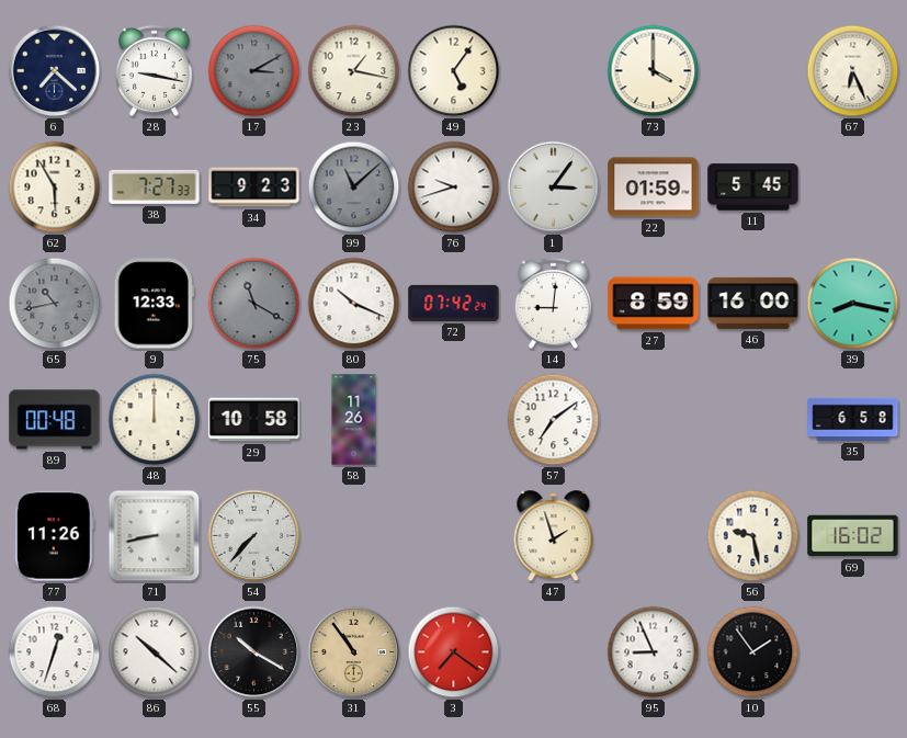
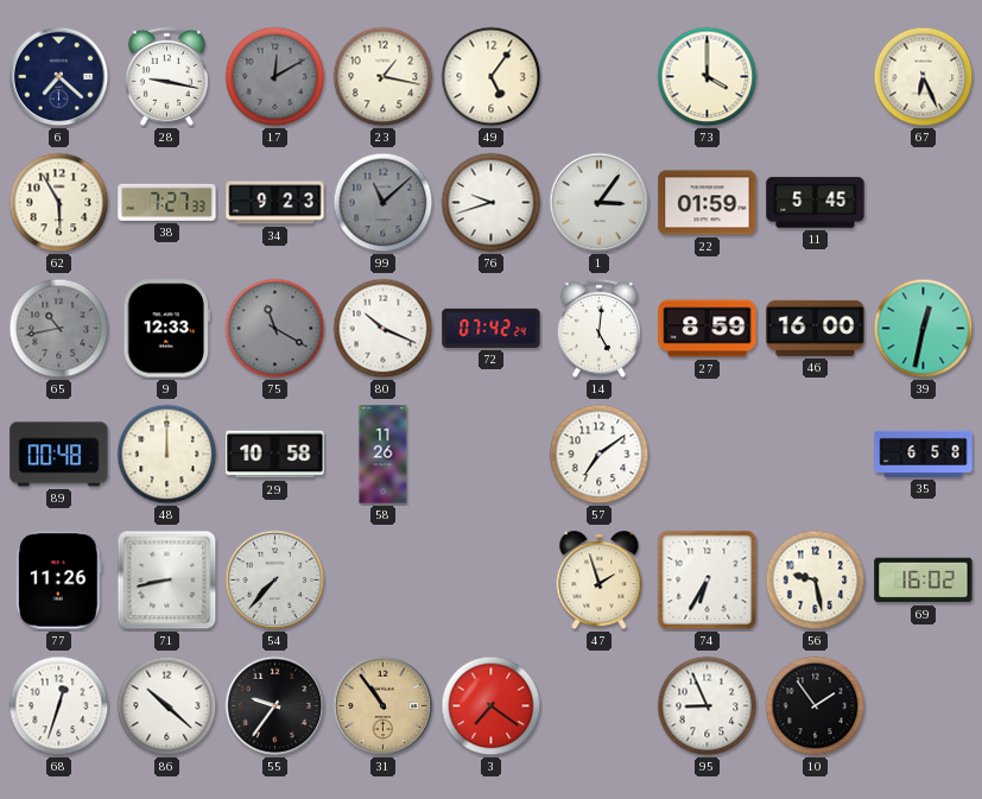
17: 3:10 -> 12:10
14: 9:01 -> 5:01
39: 8:17 -> 12:32
74: none -> 6:35
55: 10:20 -> 9:36
